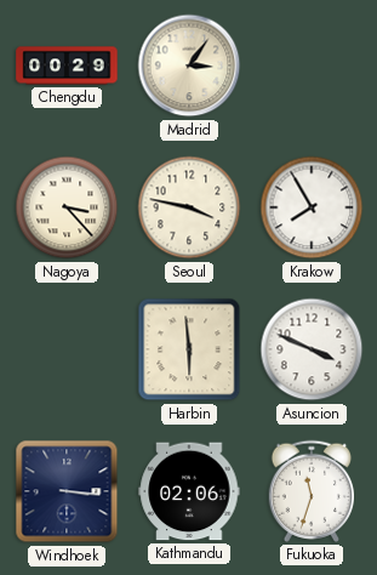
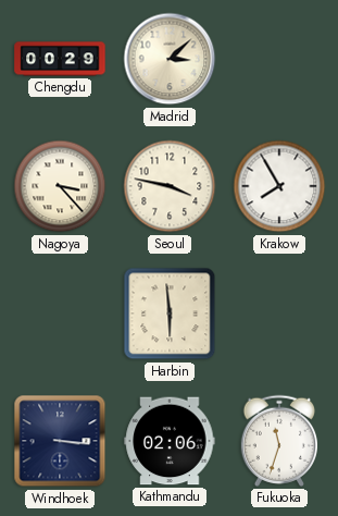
Madrid: 3:06 -> 3:08
Asuncion: 3:49 -> none
